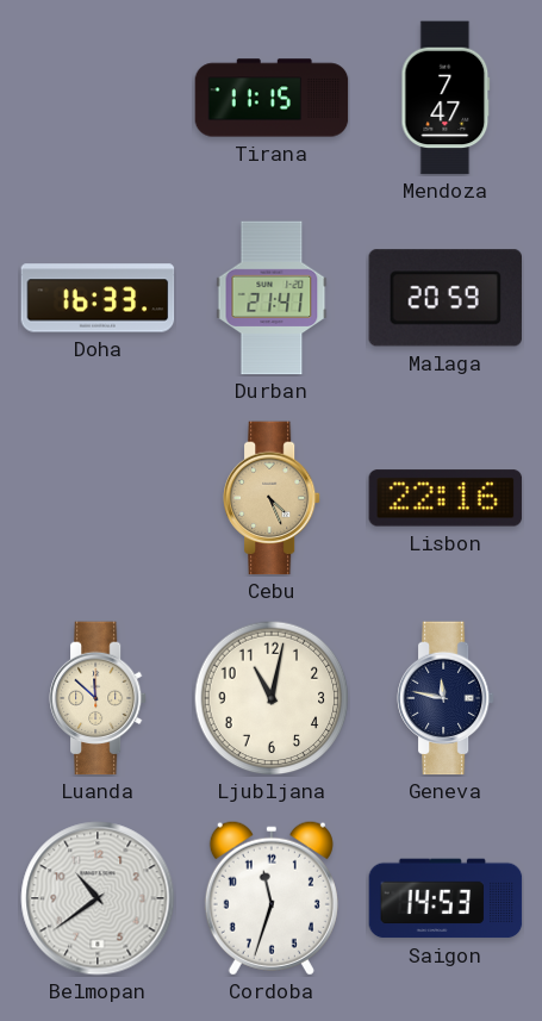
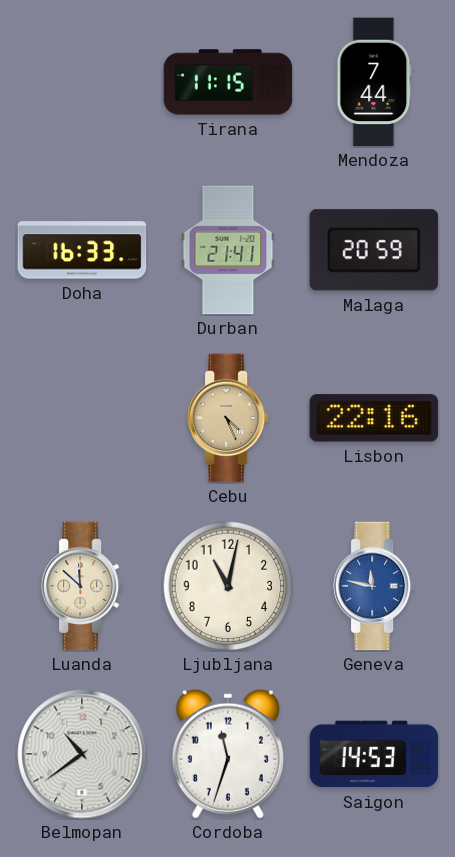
Mendoza: 7:47 -> 7:44
Geneva dial: navy -> blue
